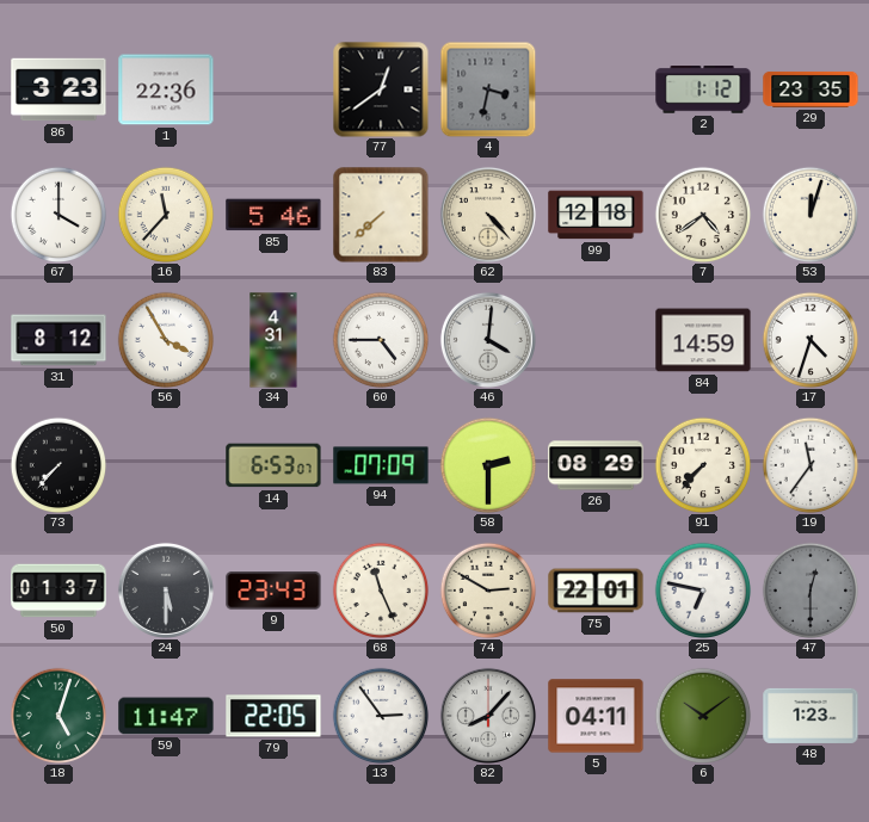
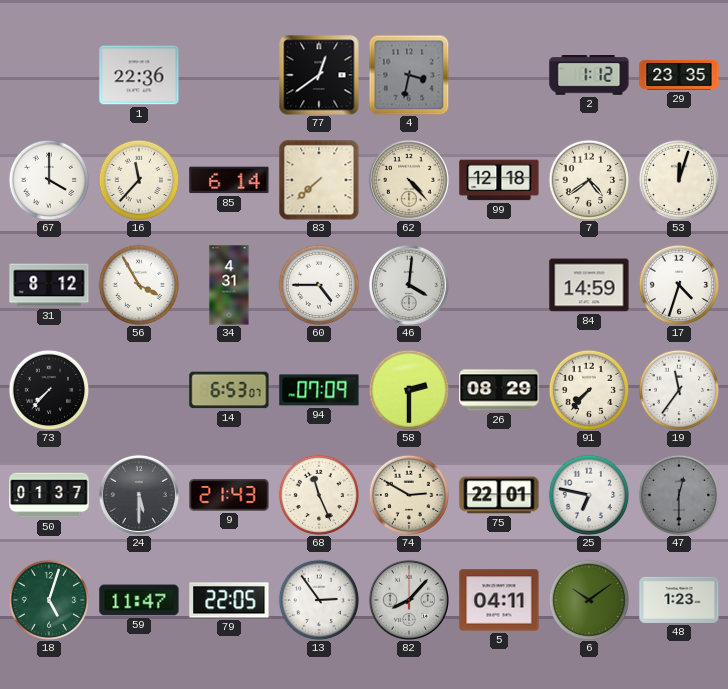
86: 3:23 -> none
85: 5:46 -> 6:14
9: 23:43 -> 21:43
